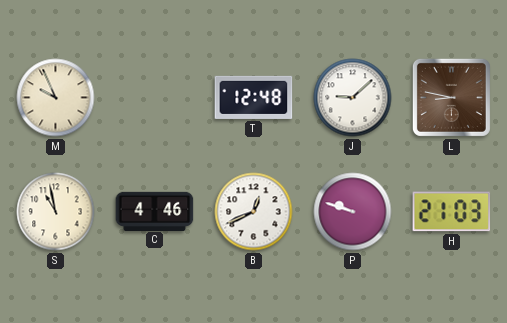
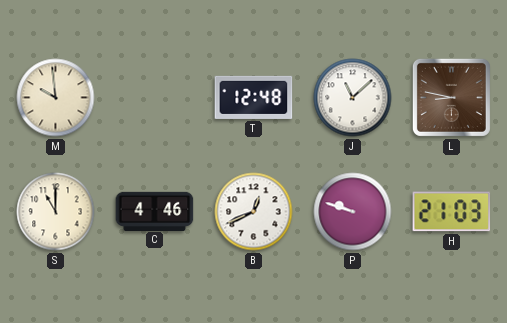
M: 9:56 -> 9:59
J: 9:08 -> 11:08
S: 10:58 -> 11:00
